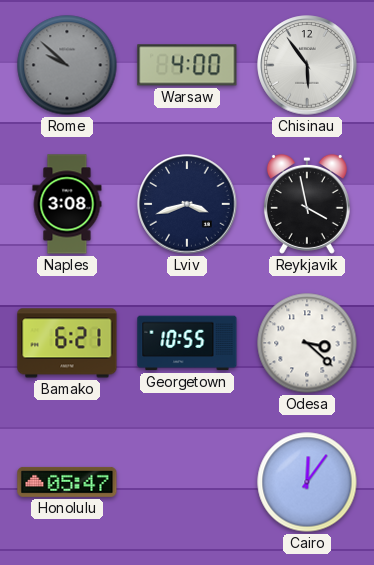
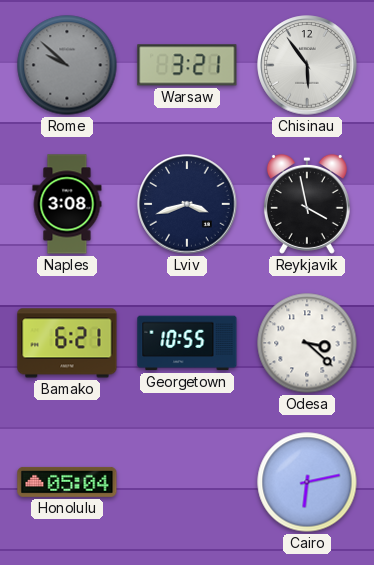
Warsaw: 4:00 -> 3:21
Honolulu: 05:47 -> 05:04
Cairo: 12:06 -> 6:13
